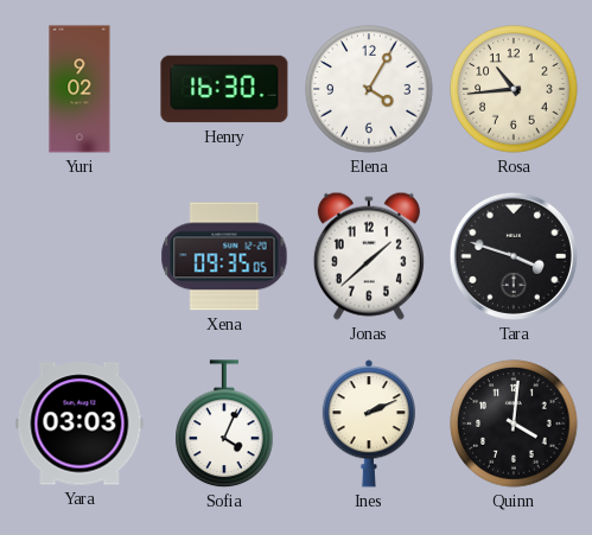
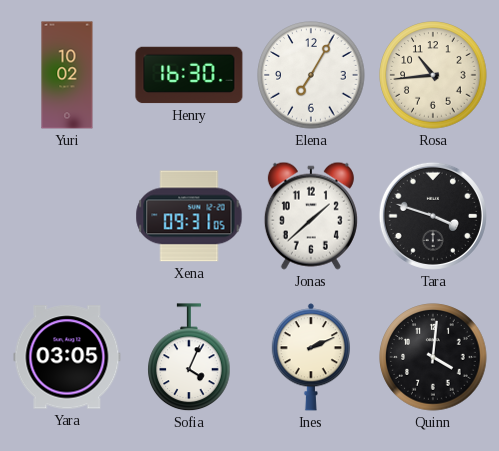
Yuri: 9:02 -> 10:02
Elena: 4:05 -> 7:05
Xena: 09:35 -> 09:31
Yara: 03:03 -> 03:05
